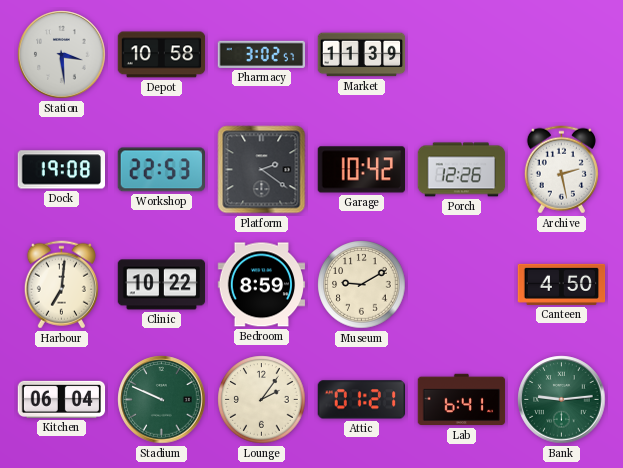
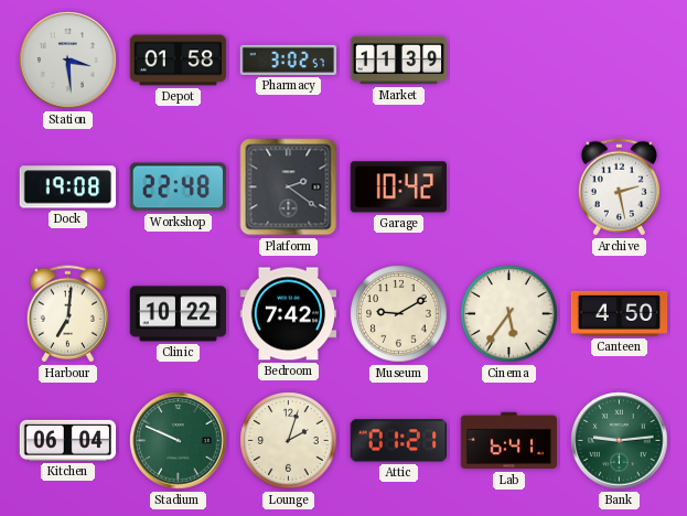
Depot: 10:58 -> 01:58
Workshop: 22:53 -> 22:48
Porch: 12:26 -> none
Bedroom: 8:59 -> 7:42
Cinema: none -> 5:36
Lounge: 2:06 -> 2:03
